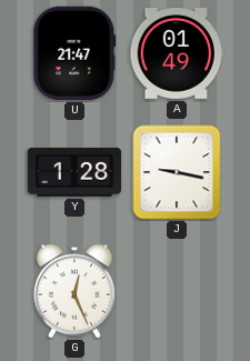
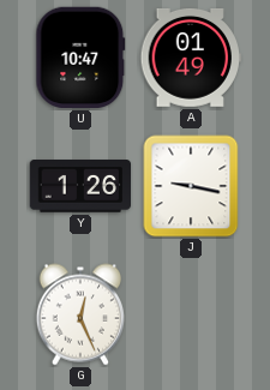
U: 21:47 -> 10:47
Y: 1:28 -> 1:26
